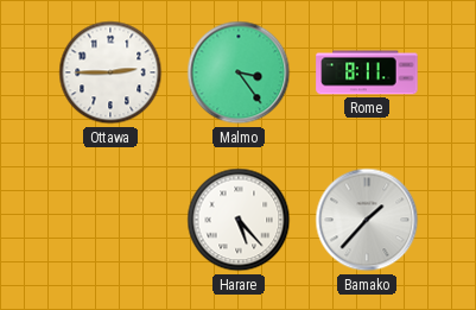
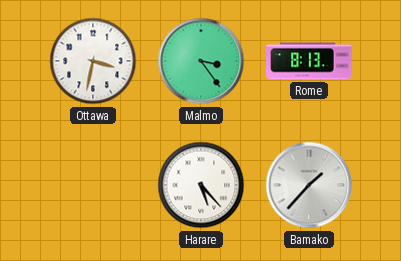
Ottawa: 2:45 -> 3:32
Rome: 8:11 -> 8:13
